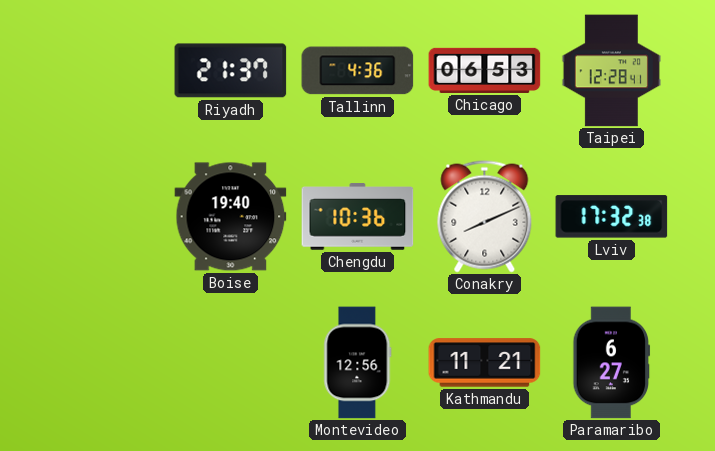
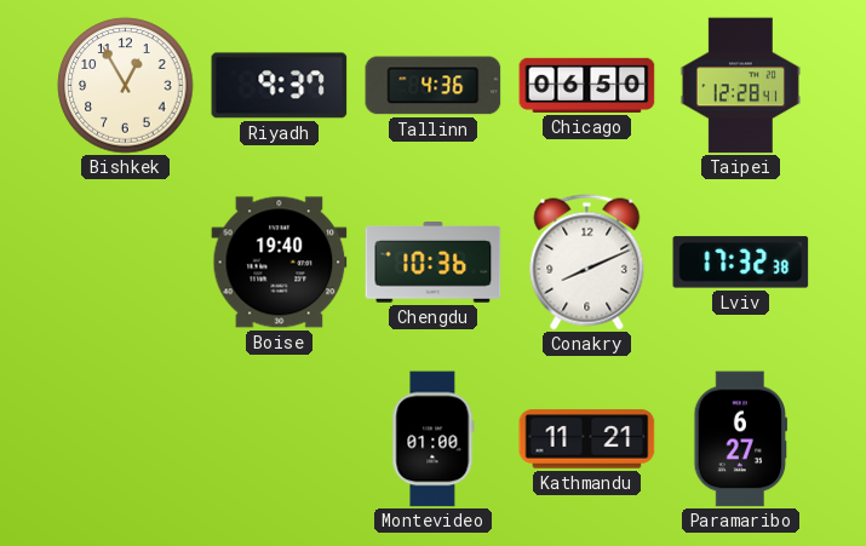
Bishkek: none -> 12:55
Riyadh: 21:37 -> 9:37
Chicago: 06:53 -> 06:50
Montevideo: 12:56 -> 01:00
